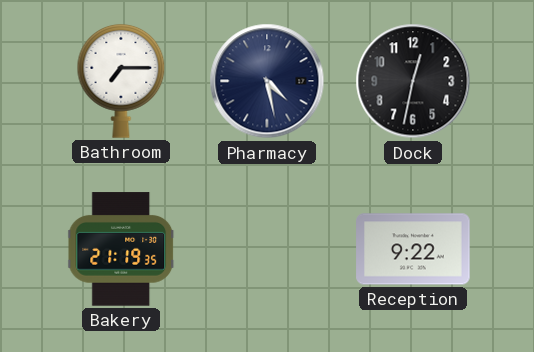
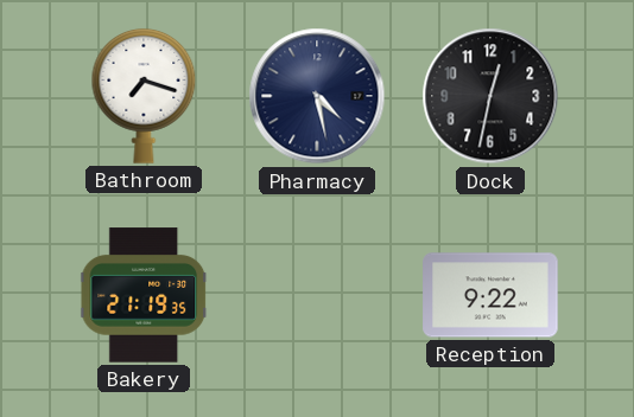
Bathroom: 7:15 -> 7:18
